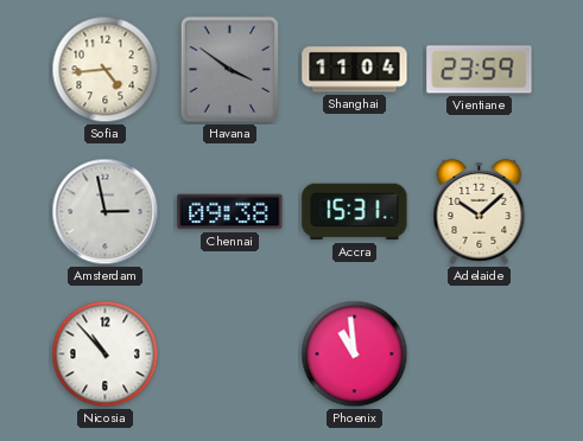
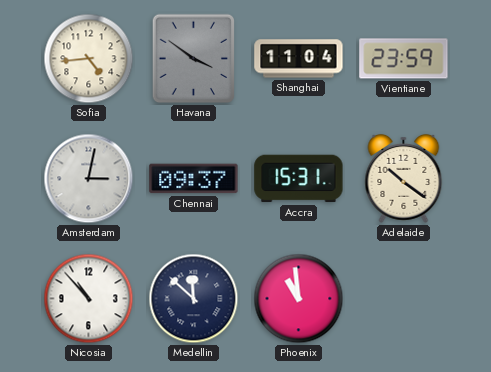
Amsterdam: 2:58 -> 3:02
Chennai: 09:38 -> 09:37
Adelaide: 10:08 -> 10:21
Medellin: none -> 11:52
